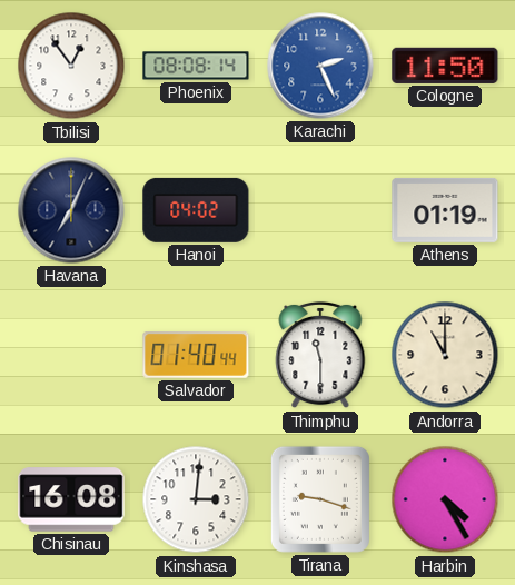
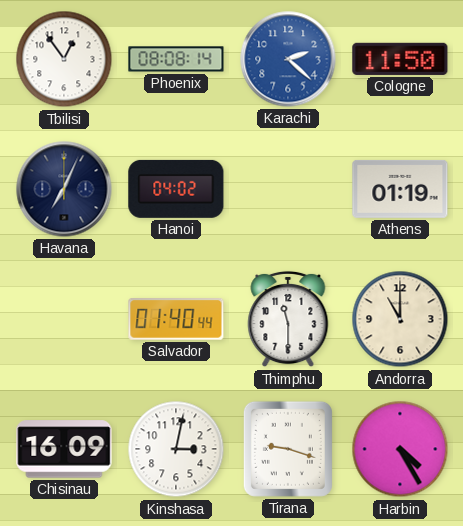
Karachi: 2:26 -> 2:22
Chisinau: 16:08 -> 16:09
Kinshasa: 3:01 -> 3:02
